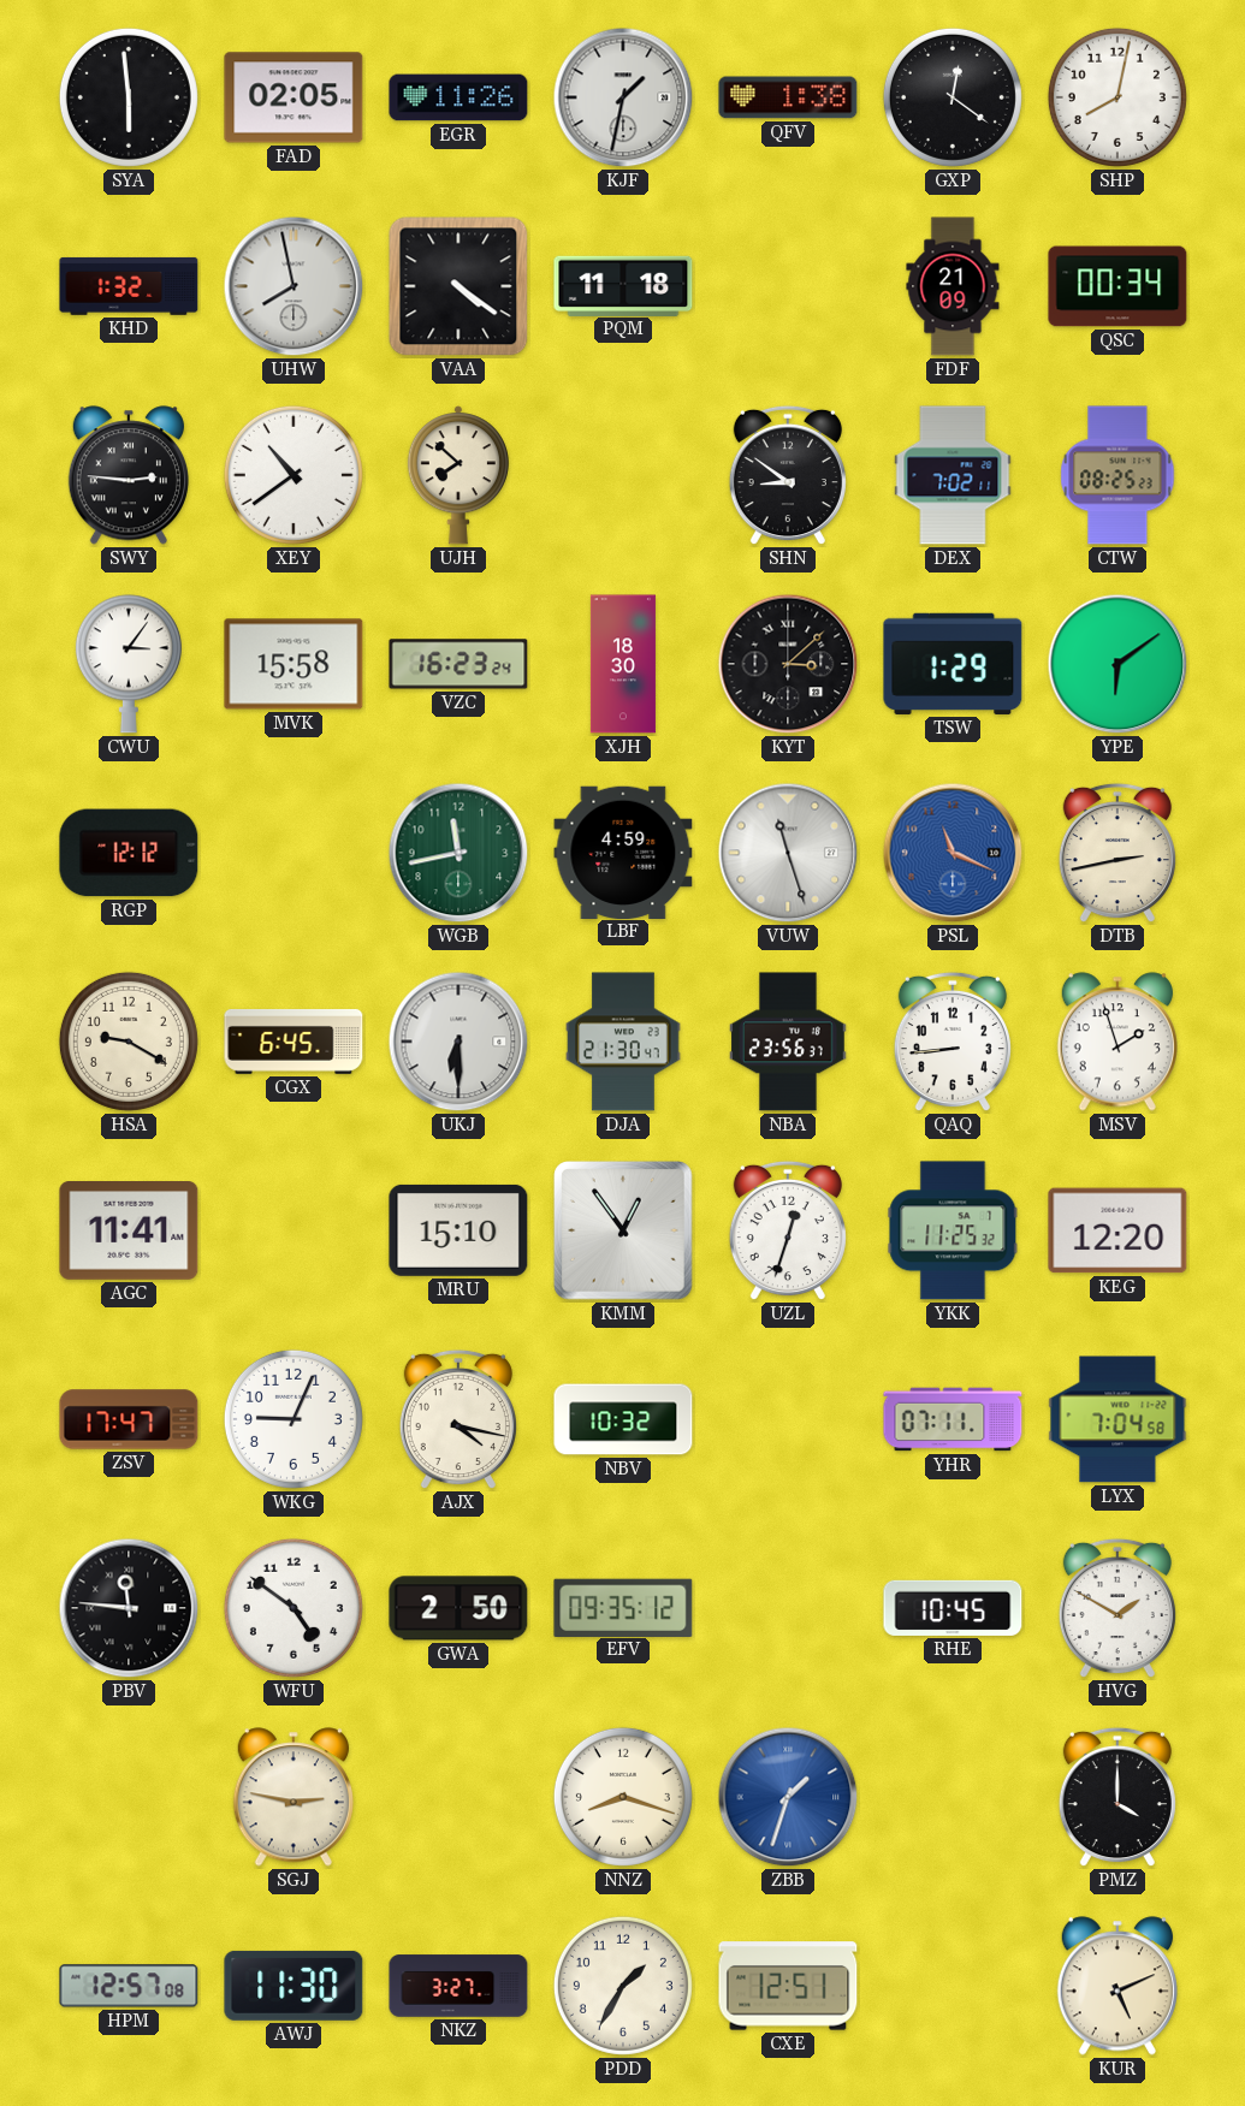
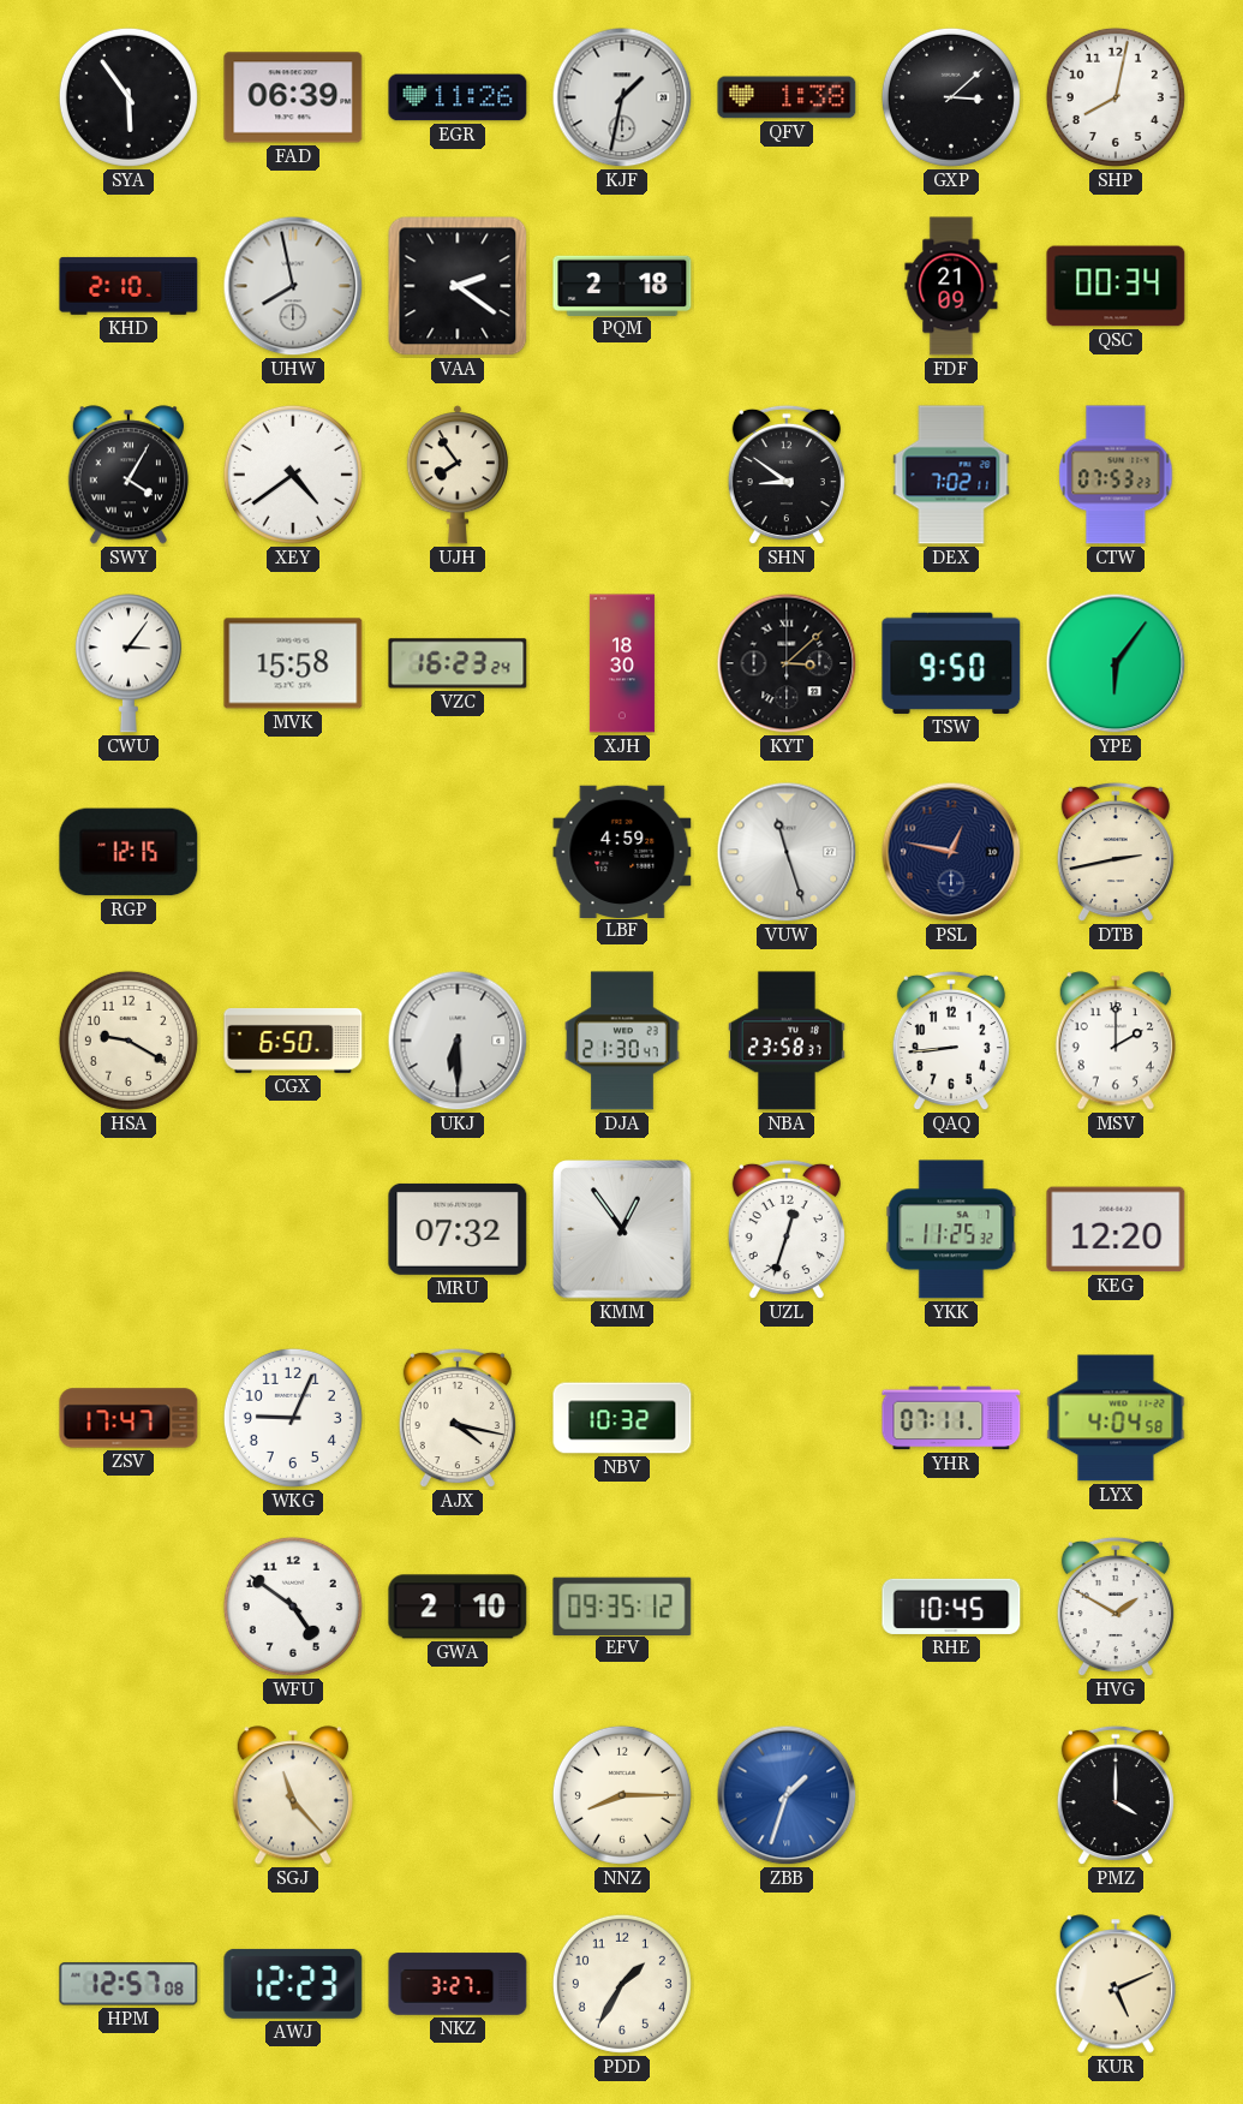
SYA: 5:59 -> 5:54
FAD: 02:05 -> 06:39
GXP: 12:21 -> 3:08
KHD: 1:32 -> 2:10
VAA: 4:21 -> 2:21
PQM: 11:18 -> 2:18
SWY: 2:46 -> 4:05
XEY: 10:39 -> 4:39
UJH: 7:52 -> 7:54
CTW: 08:25 -> 07:53
TSW: 1:29 -> 9:50
YPE: 6:09 -> 6:06
RGP: 12:12 -> 12:15
WGB: 11:43 -> none
PSL: 11:19 -> 12:47
PSL dial: blue -> navy
CGX: 6:45 -> 6:50
NBA: 23:56 -> 23:58
MSV: 1:57 -> 2:00
AGC: 11:41 -> none
MRU: 15:10 -> 07:32
LYX: 7:04 -> 4:04
PBV: 11:46 -> none
GWA: 2:50 -> 2:10
SGJ: 2:47 -> 11:23
NNZ: 8:18 -> 8:15
AWJ: 11:30 -> 12:23
CXE: 12:51 -> none
